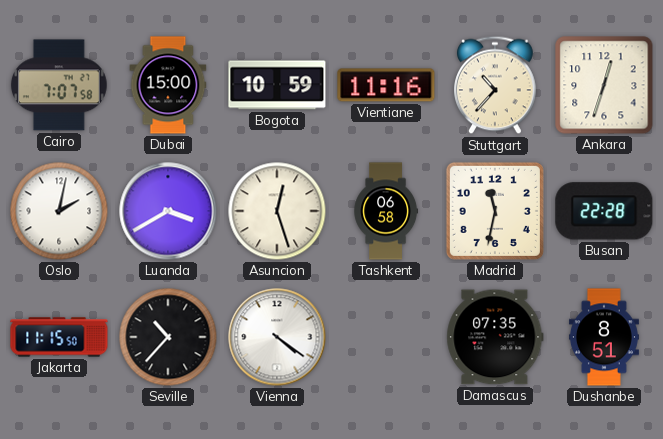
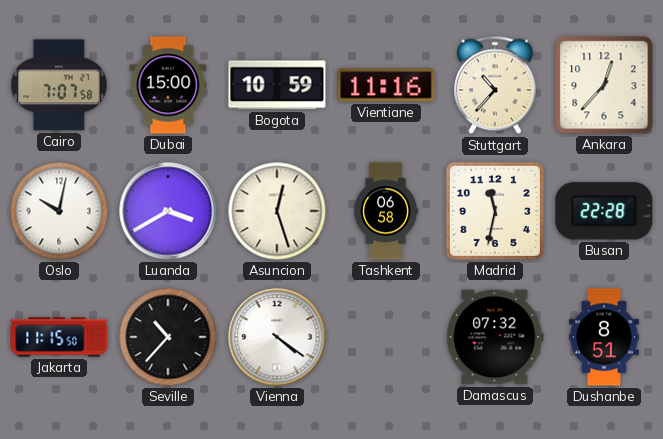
Ankara: 12:33 -> 12:37
Oslo: 2:02 -> 10:02
Damascus: 07:35 -> 07:32
